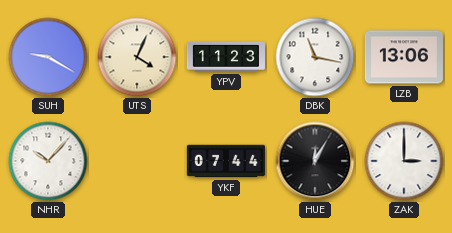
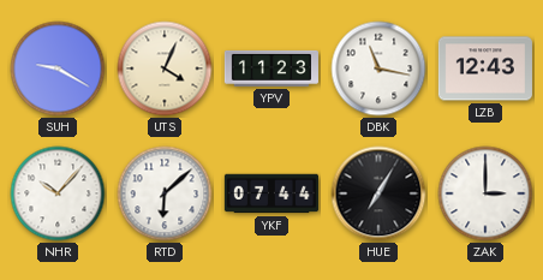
LZB: 13:06 -> 12:43
RTD: none -> 6:08
HUE: 12:05 -> 7:05
